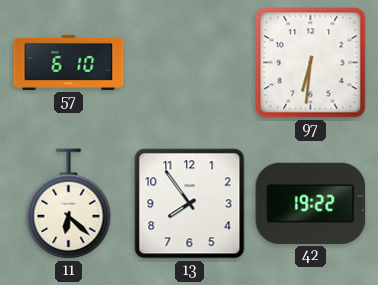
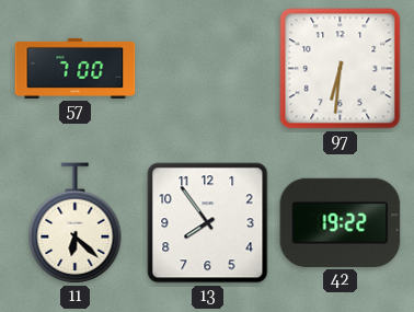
57: 6:10 -> 7:00
